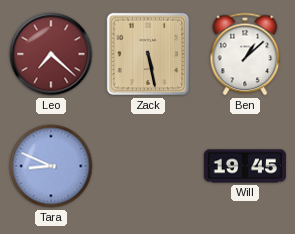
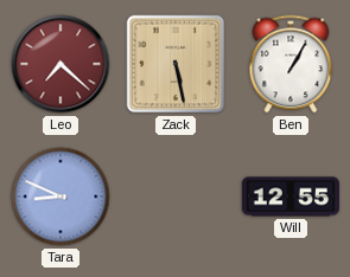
Ben: 1:08 -> 1:05
Will: 19:45 -> 12:55
